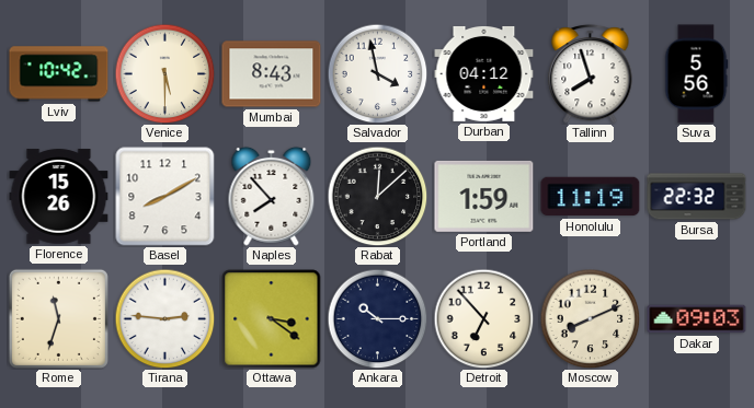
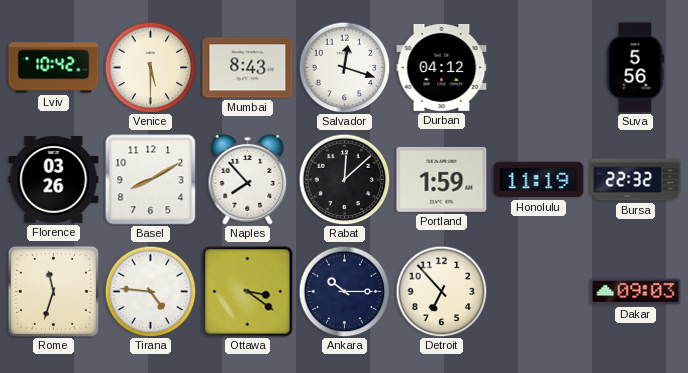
Salvador: 3:58 -> 12:18
Tallinn: 7:57 -> none
Florence: 15:26 -> 03:26
Tirana: 2:46 -> 4:46
Moscow: 8:11 -> none
